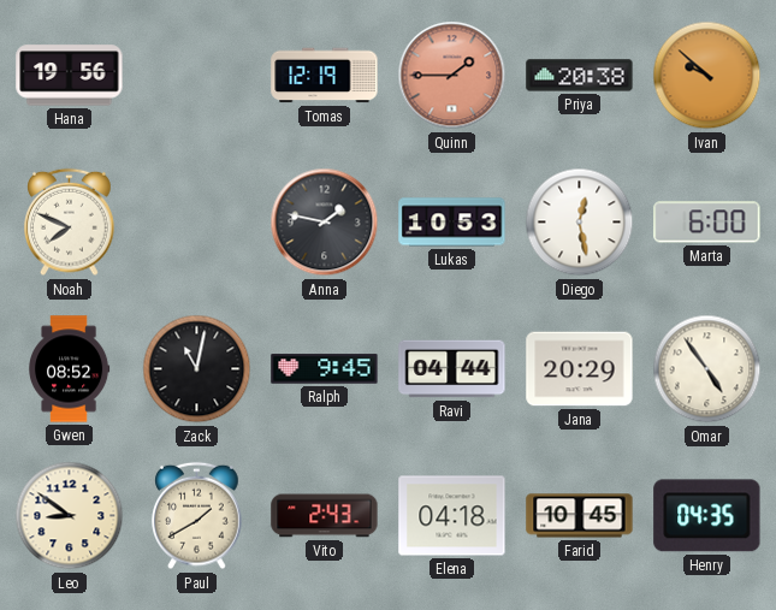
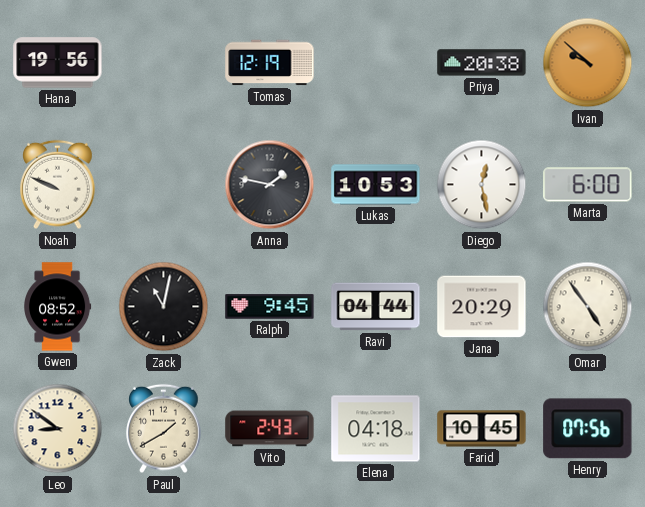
Quinn: 1:45 -> none
Noah: 7:49 -> 9:49
Henry: 04:35 -> 07:56
